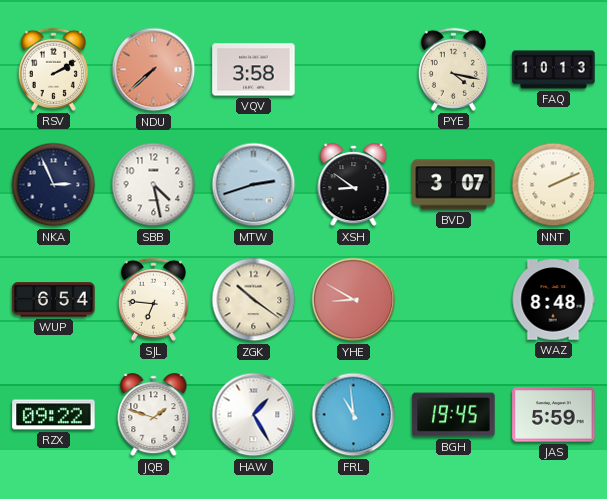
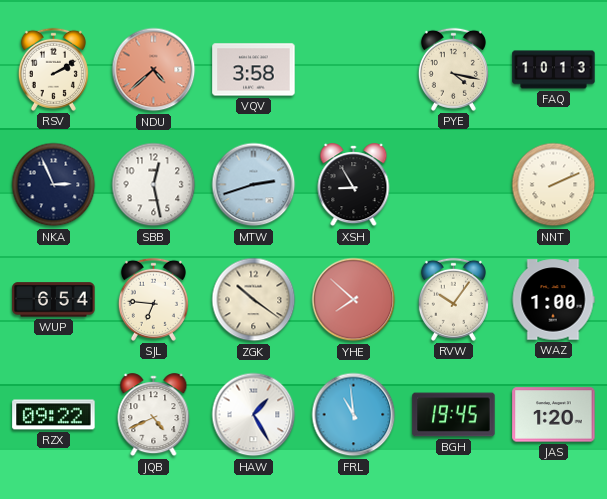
NDU: 7:38 -> 4:38
SBB: 4:28 -> 12:28
XSH: 8:51 -> 8:55
BVD: 3:07 -> none
YHE: 8:50 -> 7:52
RVW: none -> 10:06
WAZ: 8:48 -> 1:00
JQB: 1:48 -> 4:41
JAS: 5:59 -> 1:20
